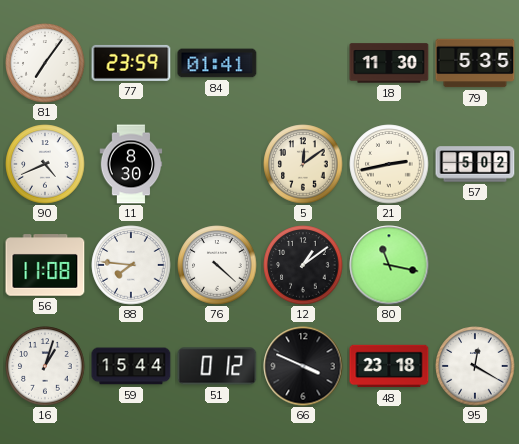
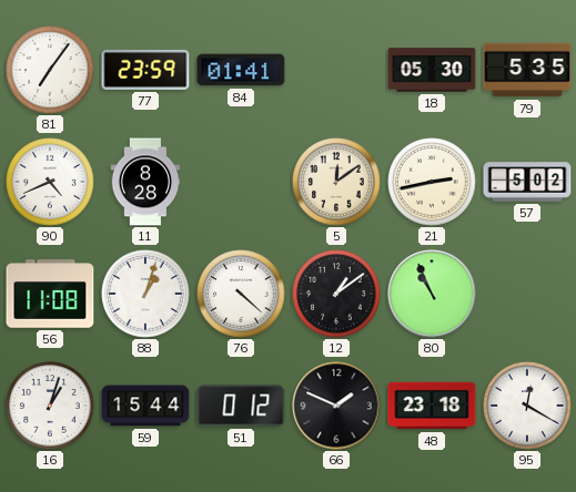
18: 11:30 -> 05:30
11: 8:30 -> 8:28
88: 7:46 -> 1:03
80: 11:17 -> 10:56
66: 3:49 -> 1:49
